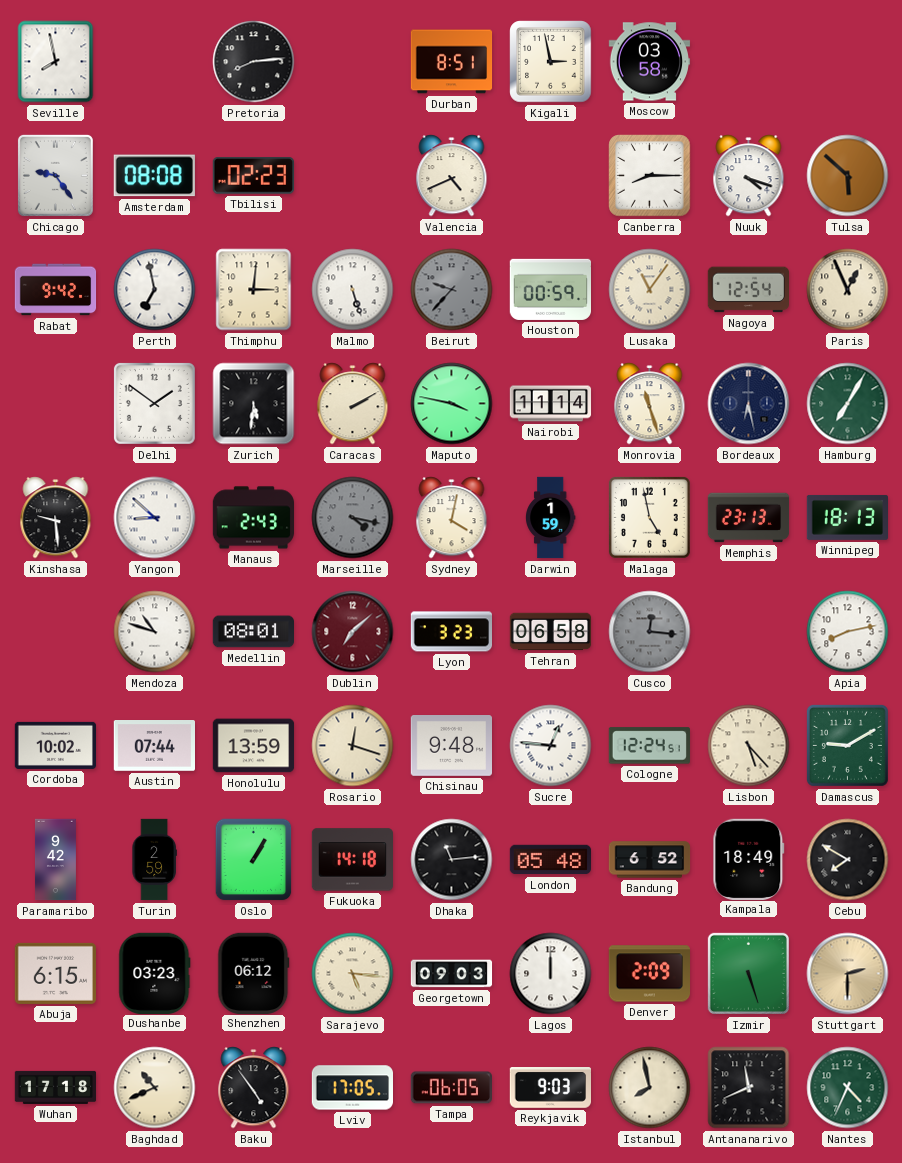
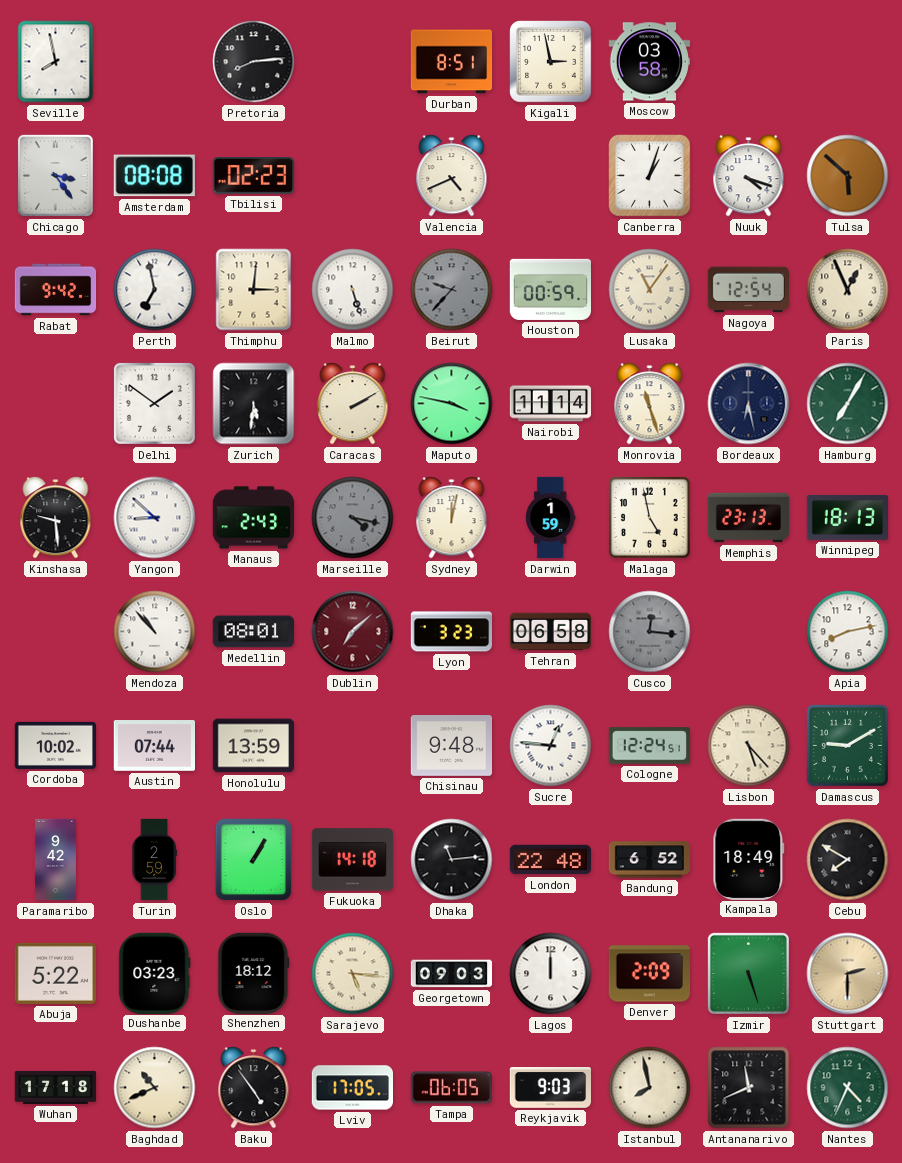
Chicago: 9:24 -> 3:24
Canberra: 8:15 -> 1:03
Sydney: 4:02 -> 12:02
Mendoza: 10:48 -> 10:53
Rosario: 12:18 -> none
London: 05:48 -> 22:48
Abuja: 6:15 -> 5:22
Shenzhen: 06:12 -> 18:12
